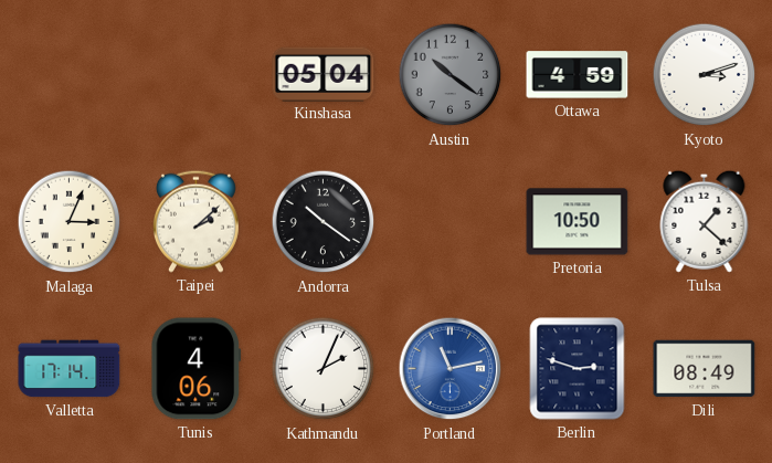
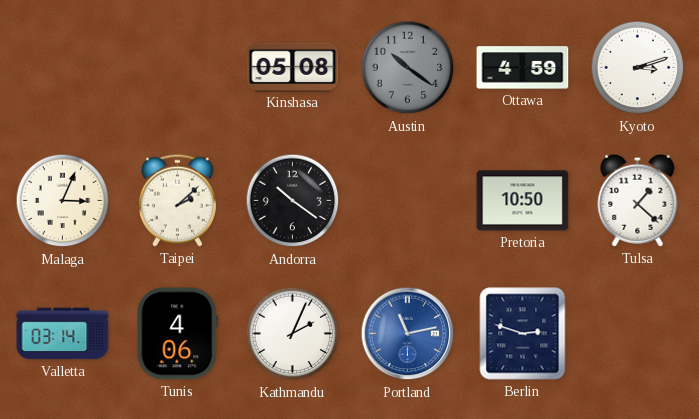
Kinshasa: 05:04 -> 05:08
Valletta: 17:14 -> 03:14
Dili: 08:49 -> none
